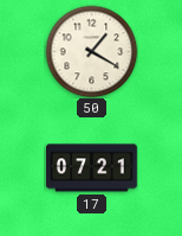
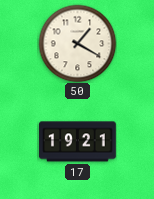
17: 07:21 -> 19:21
